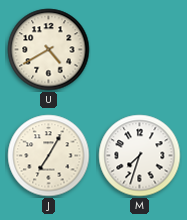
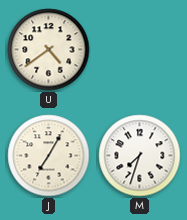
U: 4:40 -> 4:39
